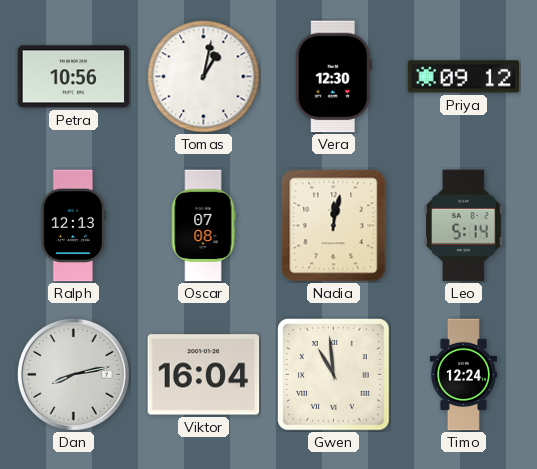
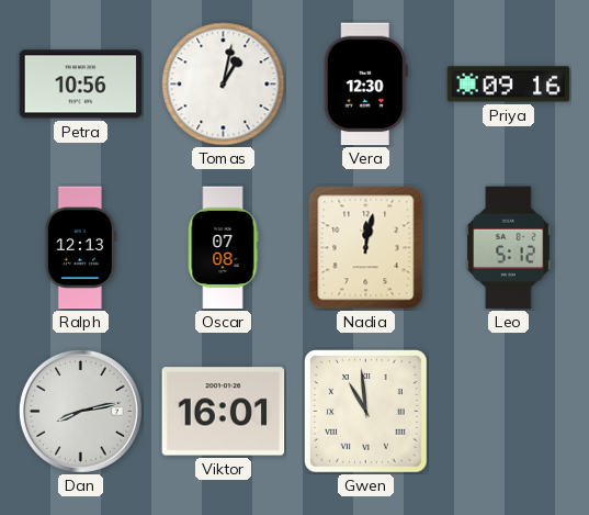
Priya: 09:12 -> 09:16
Leo: 5:14 -> 5:12
Viktor: 16:04 -> 16:01
Timo: 12:24 -> none
